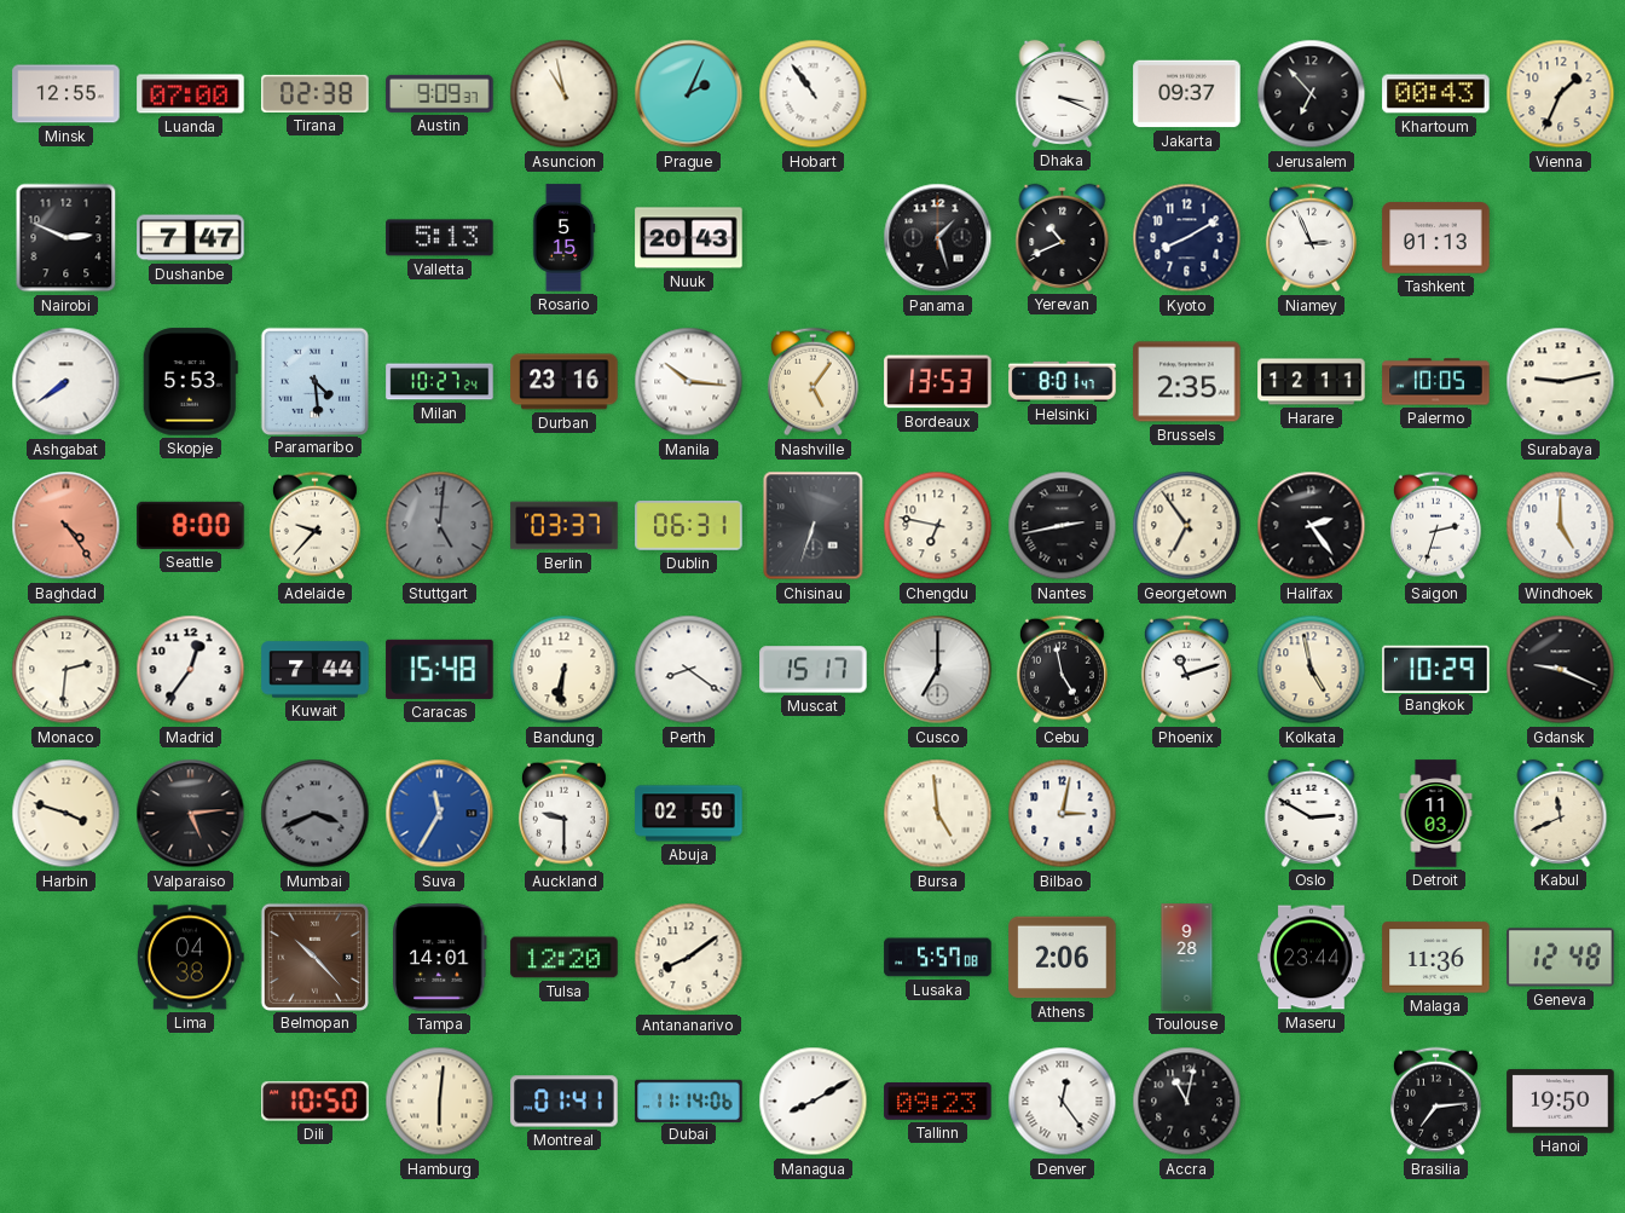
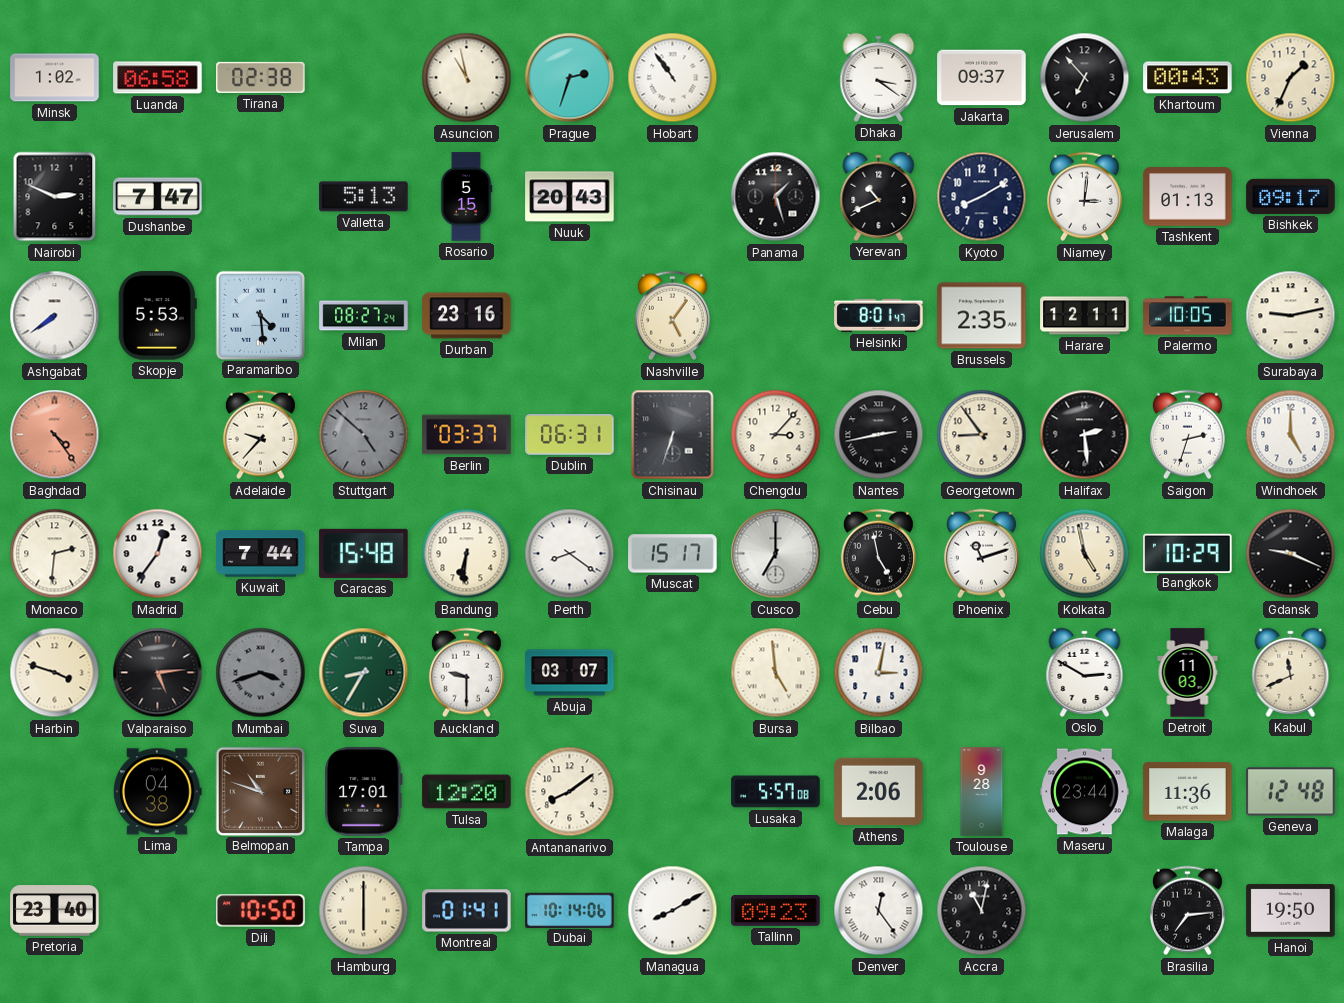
Minsk: 12:55 -> 1:02
Luanda: 07:00 -> 06:58
Austin: 9:09 -> none
Prague: 2:04 -> 2:33
Dhaka: 3:19 -> 3:21
Niamey: 2:56 -> 3:01
Bishkek: none -> 09:17
Milan: 10:27 -> 08:27
Manila: 10:16 -> none
Bordeaux: 13:53 -> none
Seattle: 8:00 -> none
Stuttgart: 5:01 -> 4:52
Chengdu: 6:47 -> 3:07
Georgetown: 6:54 -> 8:54
Halifax: 2:24 -> 2:29
Mumbai: 3:41 -> 3:42
Suva: 11:35 -> 8:35
Suva dial: blue -> green
Abuja: 02:50 -> 03:07
Belmopan: 10:23 -> 10:48
Tampa: 14:01 -> 17:01
Pretoria: none -> 23:40
Hamburg: 6:01 -> 6:00
Dubai: 11:14 -> 10:14
